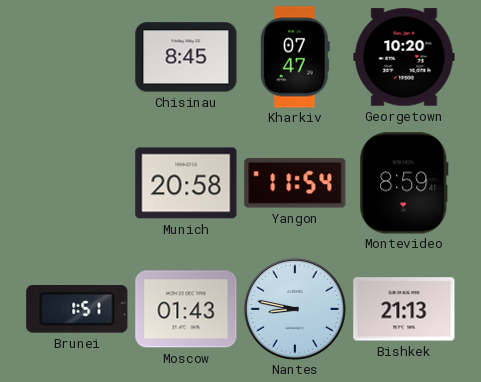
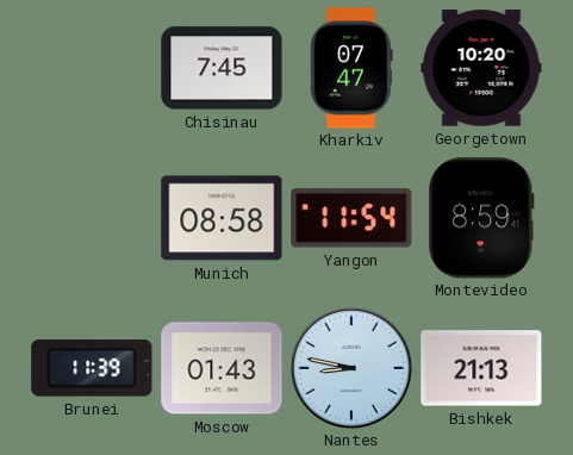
Chisinau: 8:45 -> 7:45
Munich: 20:58 -> 08:58
Brunei: 1:51 -> 11:39
